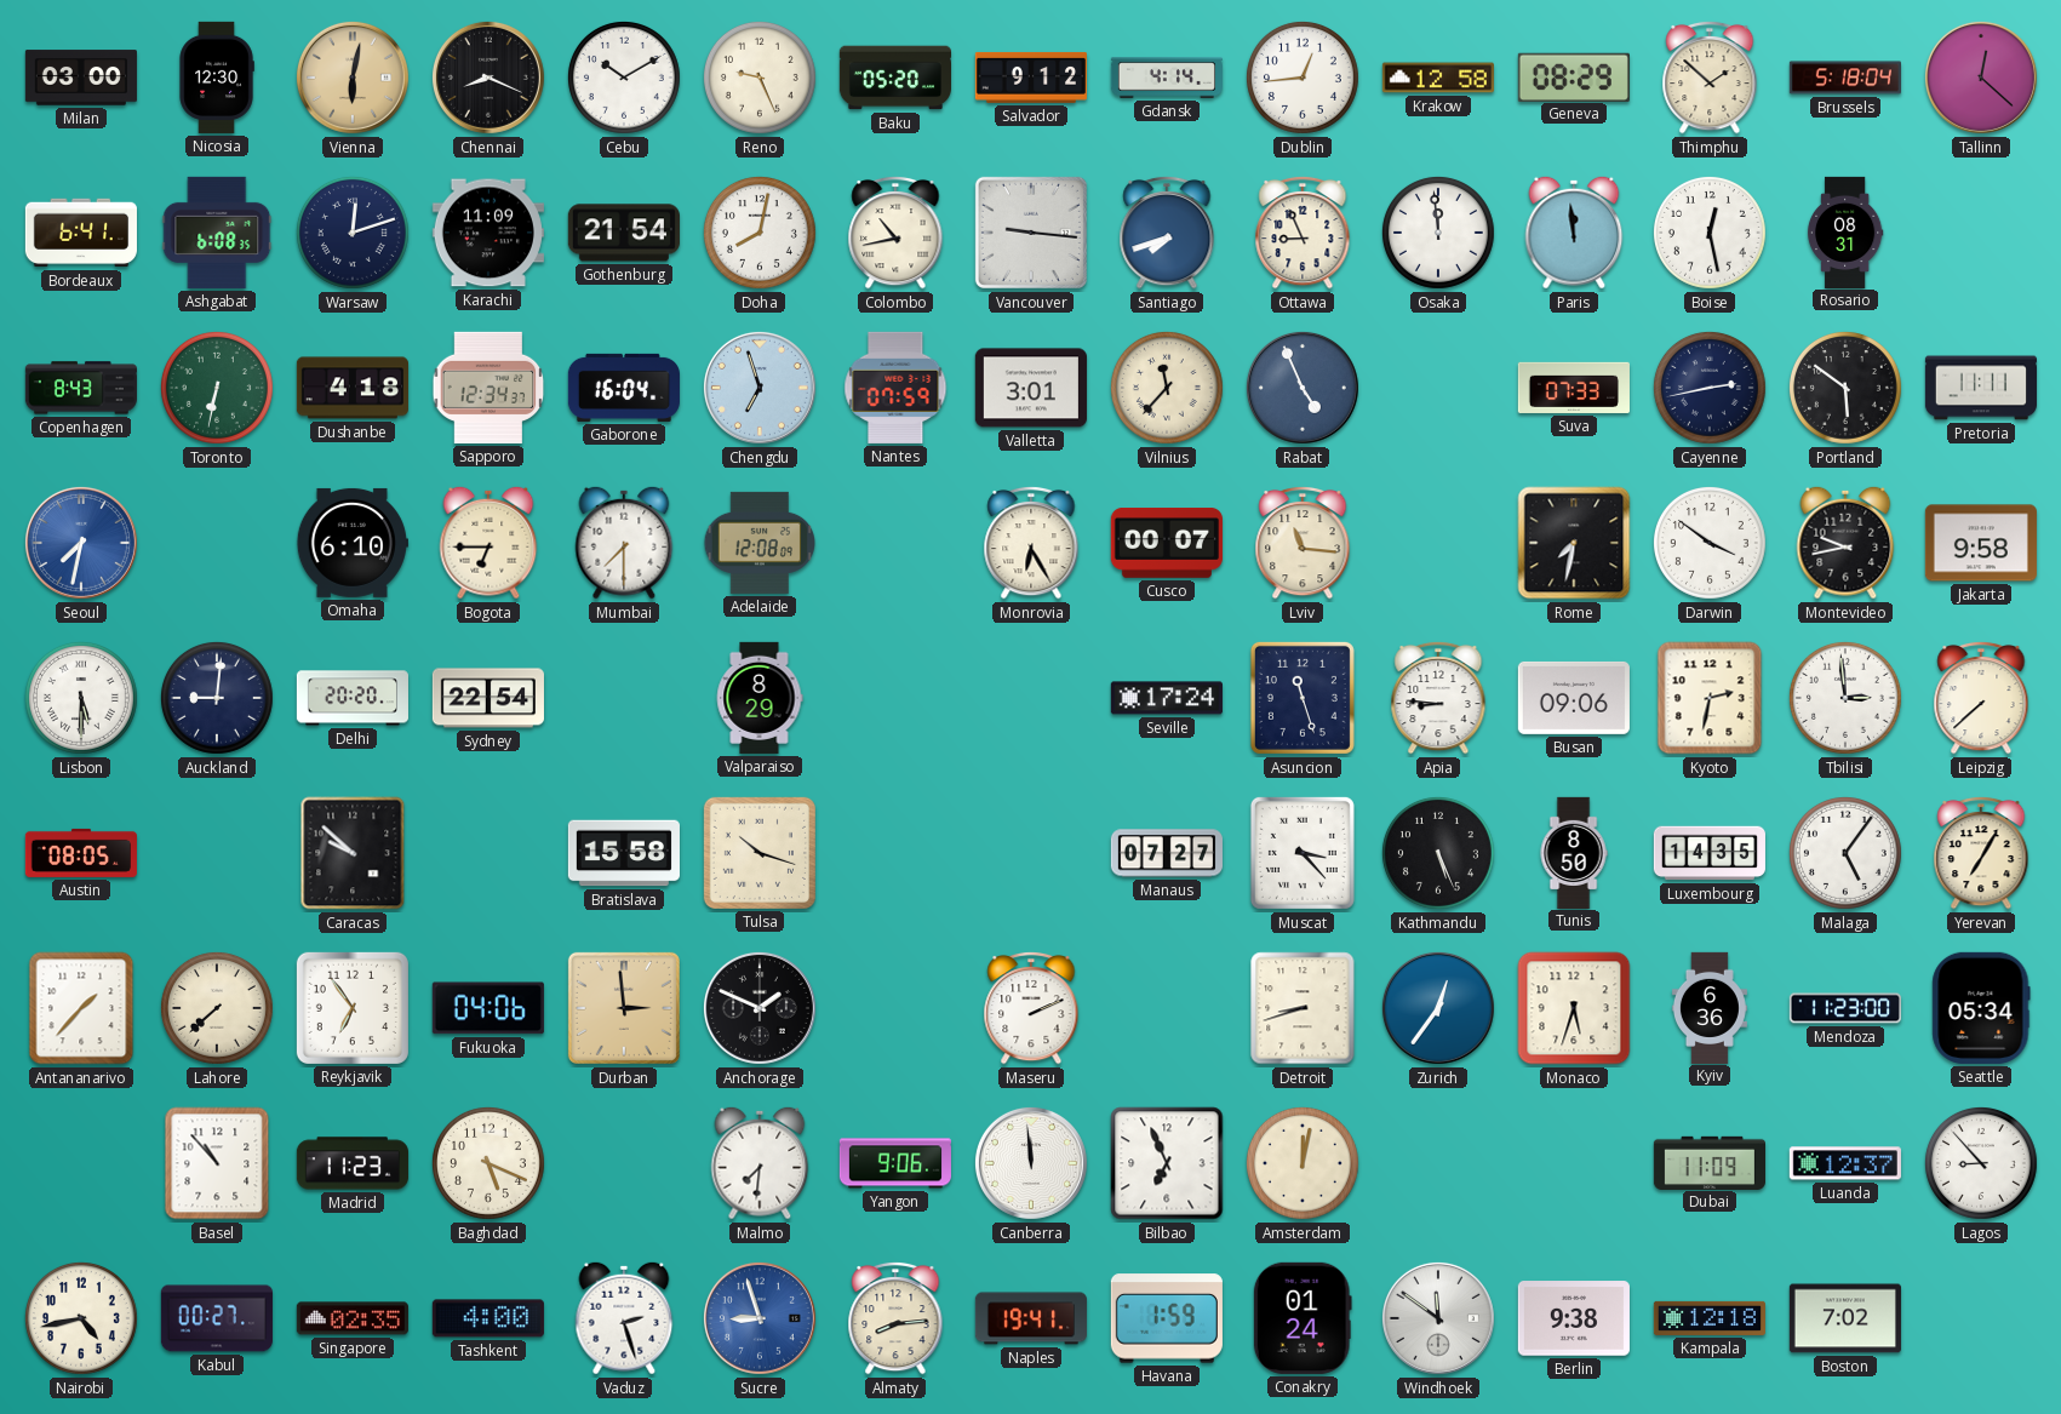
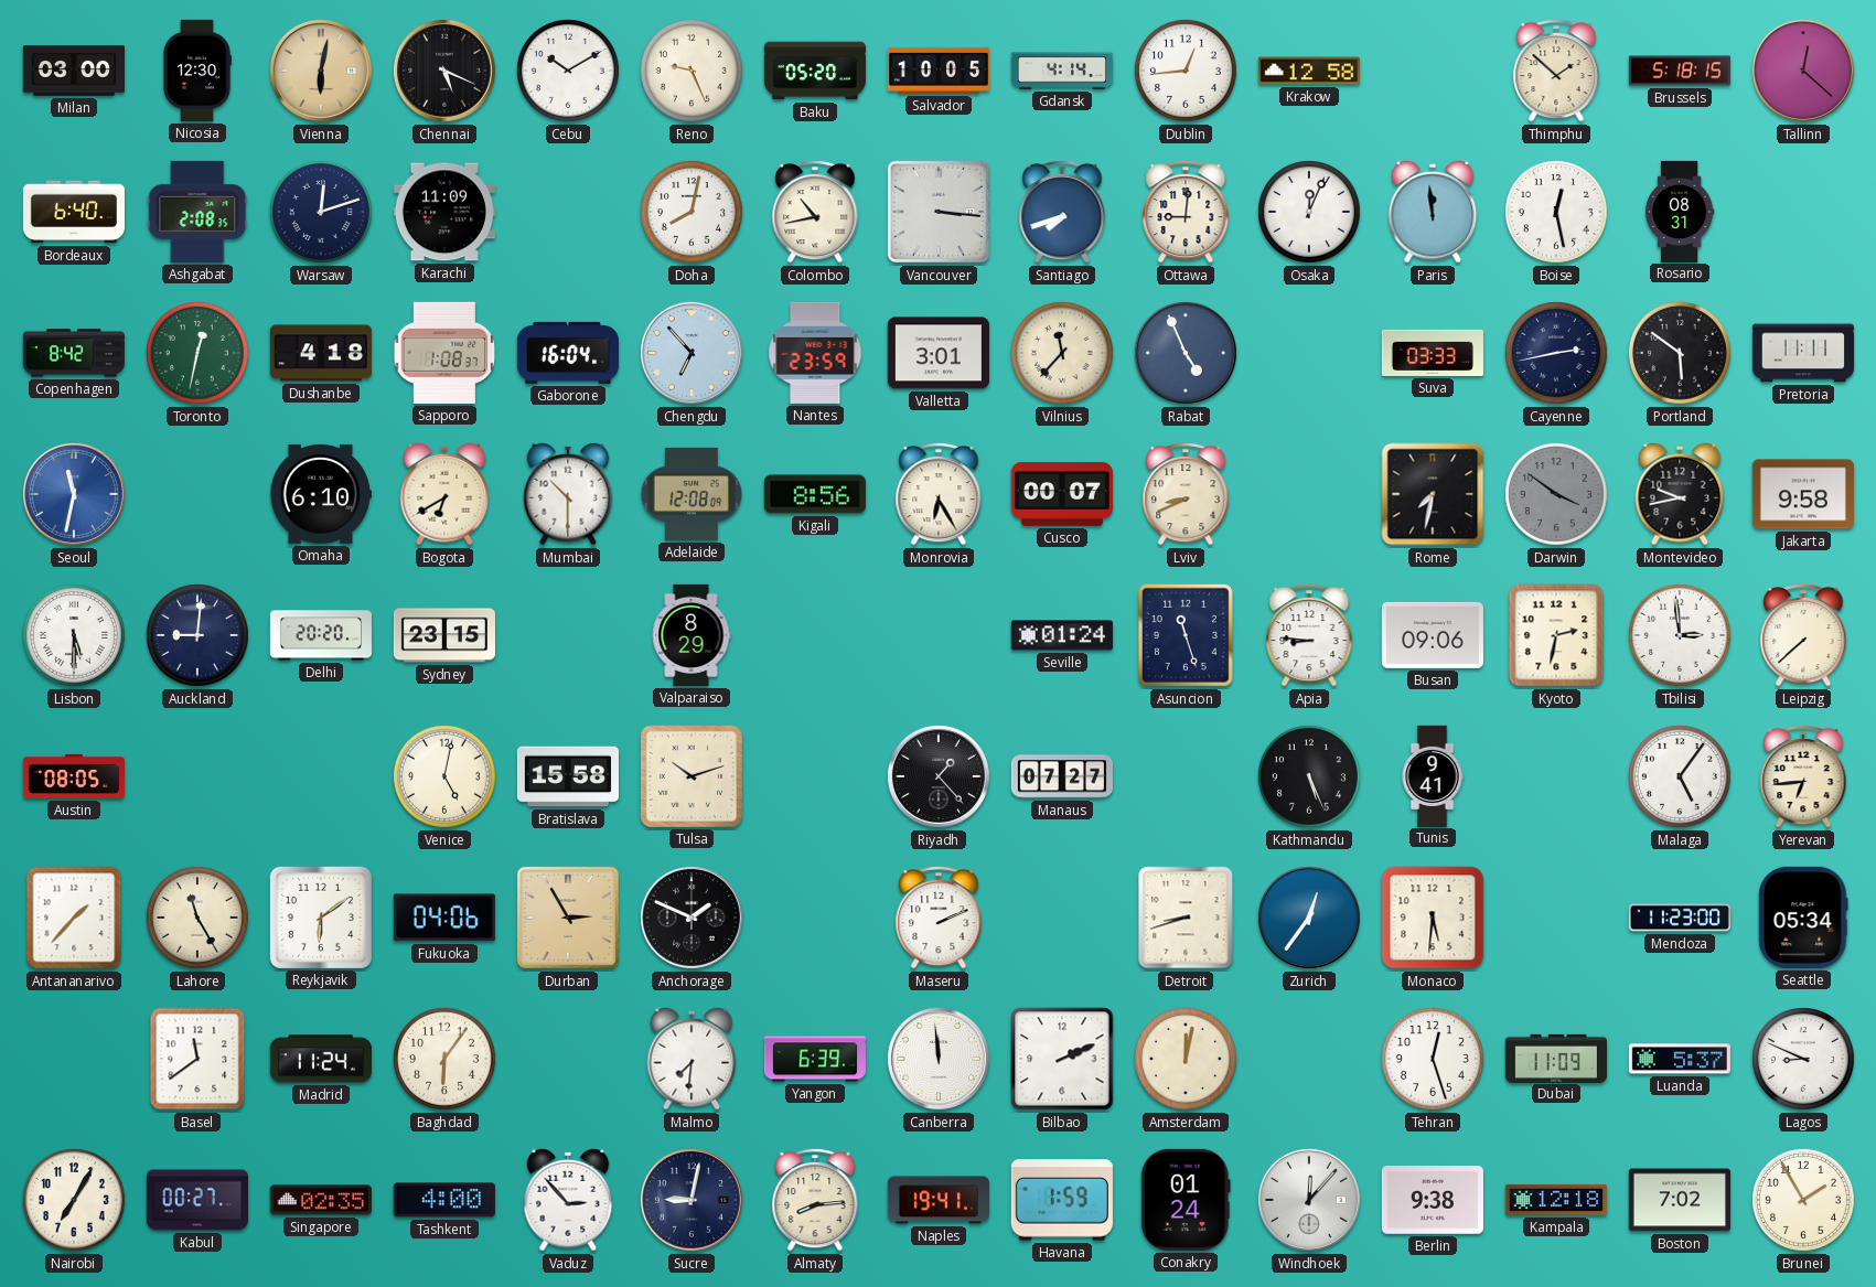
Chennai: 8:19 -> 5:19
Salvador: 9:12 -> 10:05
Geneva: 08:29 -> none
Brussels: 5:18:04 -> 5:18:15
Bordeaux: 6:41 -> 6:40
Ashgabat: 6:08 -> 2:08
Gothenburg: 21:54 -> none
Vancouver: 9:16 -> 3:16
Ottawa: 8:56 -> 9:01
Osaka: 11:59 -> 12:04
Copenhagen: 8:43 -> 8:42
Toronto: 6:32 -> 12:32
Sapporo: 12:34 -> 1:08
Chengdu: 6:57 -> 6:53
Nantes: 07:59 -> 23:59
Suva: 07:33 -> 03:33
Seoul: 7:32 -> 11:32
Bogota: 6:45 -> 6:40
Mumbai: 7:30 -> 10:30
Kigali: none -> 8:56
Lviv: 11:16 -> 8:41
Darwin dial: white -> grey
Sydney: 22:54 -> 23:15
Seville: 17:24 -> 01:24
Caracas: 9:52 -> none
Venice: none -> 5:02
Tulsa: 10:18 -> 10:12
Riyadh: none -> 1:23
Muscat: 3:23 -> none
Tunis: 8:50 -> 9:41
Luxembourg: 14:35 -> none
Yerevan: 7:05 -> 6:44
Lahore: 7:38 -> 11:25
Reykjavik: 6:54 -> 6:09
Durban: 2:59 -> 2:55
Monaco: 5:33 -> 5:31
Kyiv: 6:36 -> none
Basel: 10:53 -> 11:39
Madrid: 11:23 -> 11:24
Baghdad: 5:19 -> 6:06
Yangon: 9:06 -> 6:39
Bilbao: 6:56 -> 2:11
Tehran: none -> 12:27
Luanda: 12:37 -> 5:37
Lagos: 8:53 -> 8:49
Nairobi: 4:43 -> 7:05
Vaduz: 2:27 -> 2:53
Sucre: 8:57 -> 9:02
Sucre dial: blue -> navy
Windhoek: 11:51 -> 12:07
Brunei: none -> 1:55
